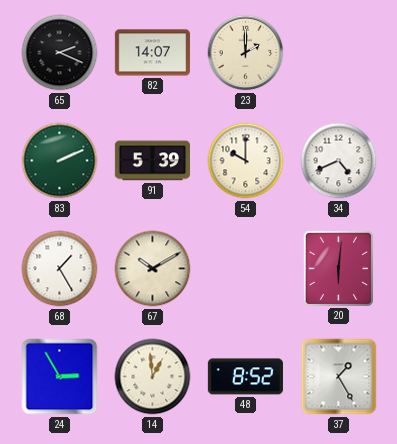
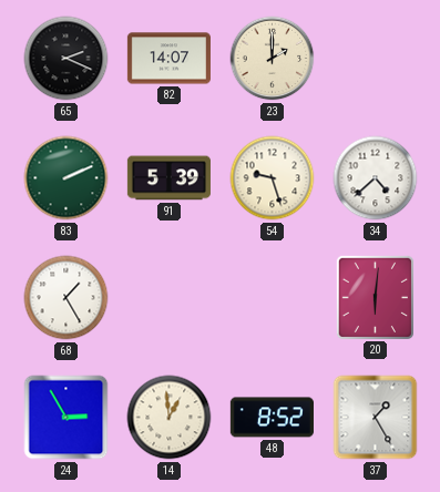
54: 10:00 -> 9:27
34: 4:41 -> 4:38
67: 10:10 -> none
